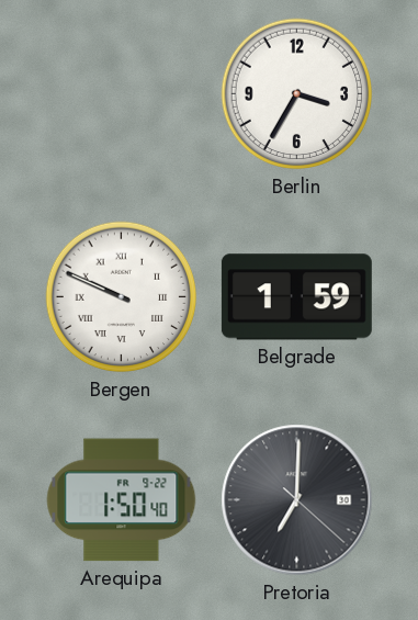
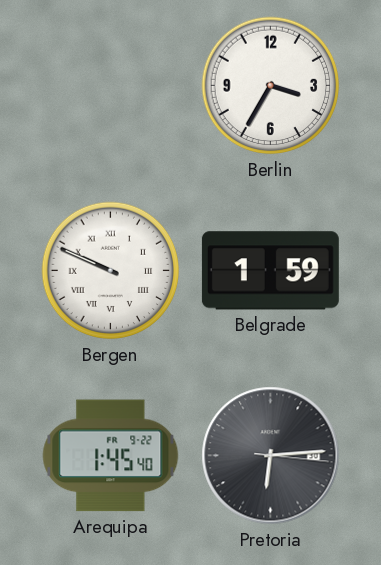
Arequipa: 1:50 -> 1:45
Pretoria: 7:00 -> 6:14
